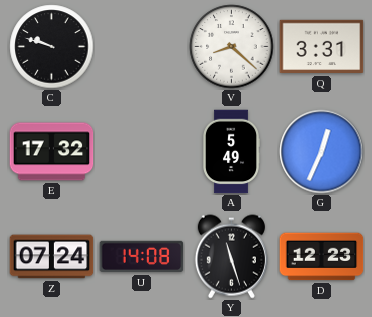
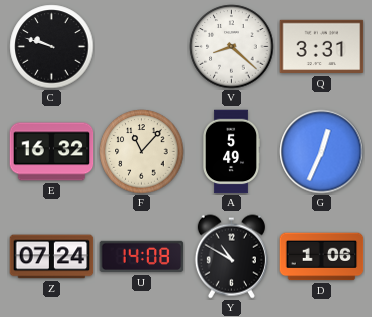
E: 17:32 -> 16:32
F: none -> 11:07
Y: 11:27 -> 10:50
D: 12:23 -> 1:06
